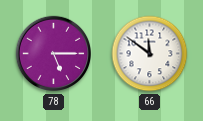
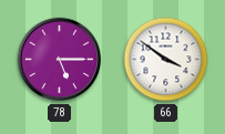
66: 11:51 -> 3:51
